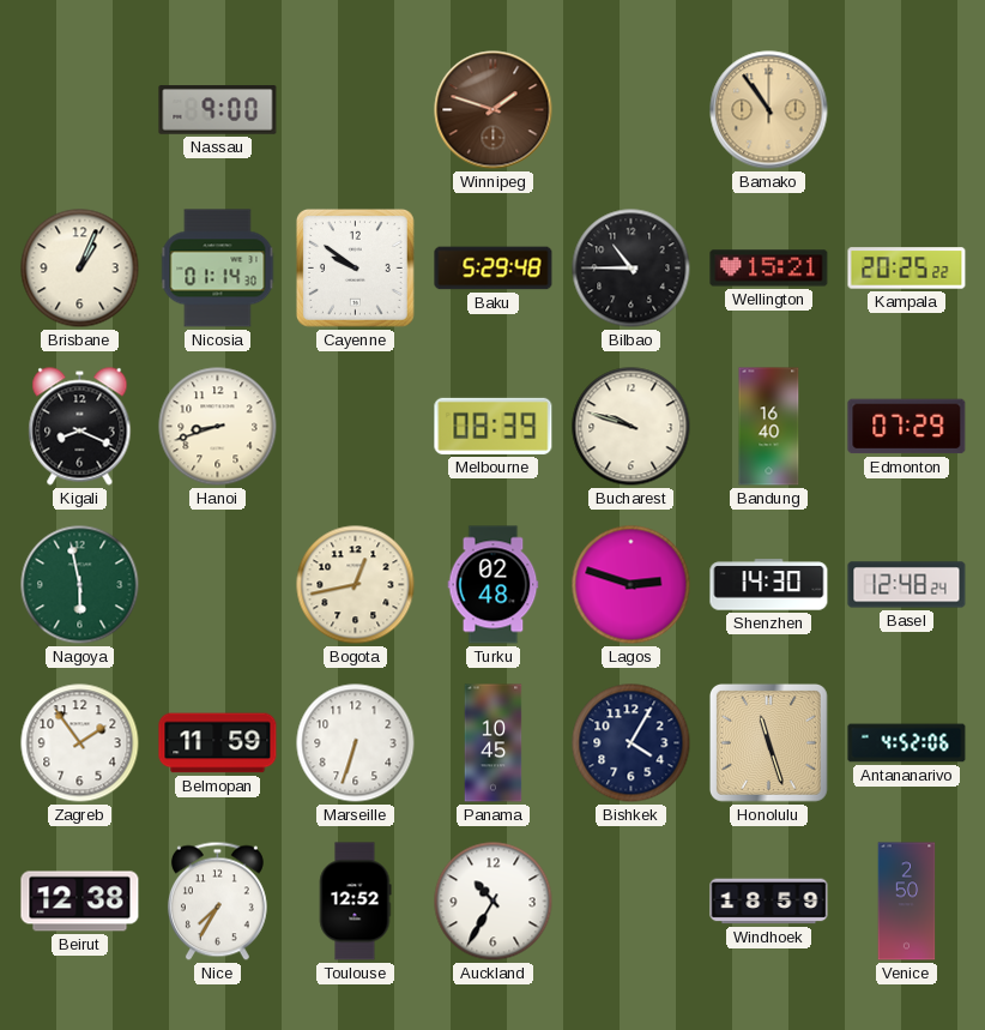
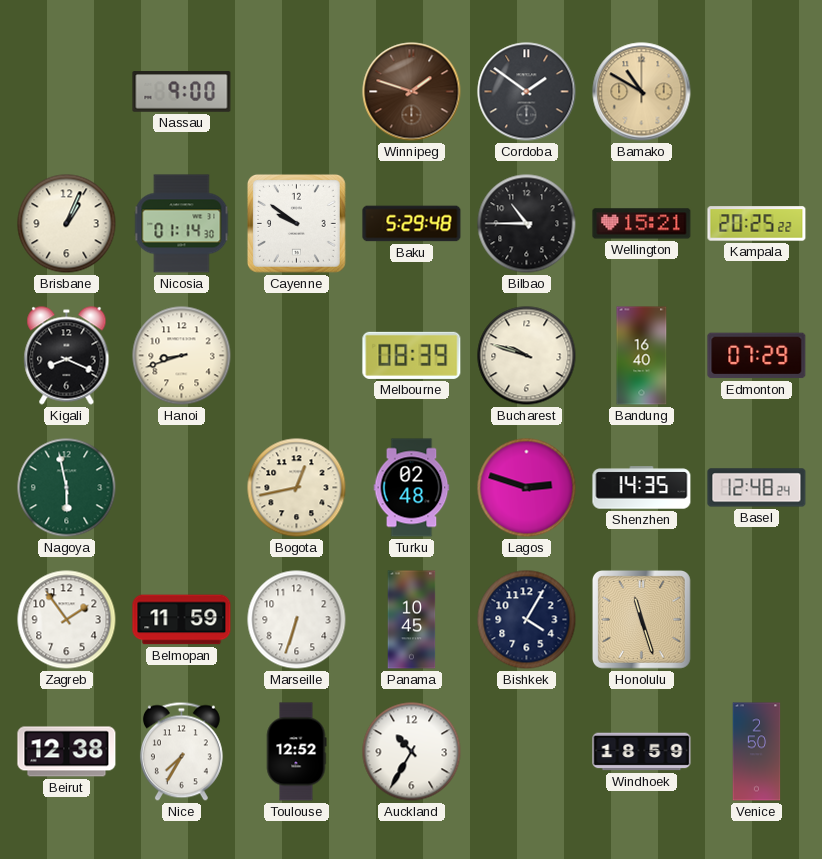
Cordoba: none -> 1:51
Bamako: 10:54 -> 10:50
Shenzhen: 14:30 -> 14:35
Antananarivo: 4:52 -> none
